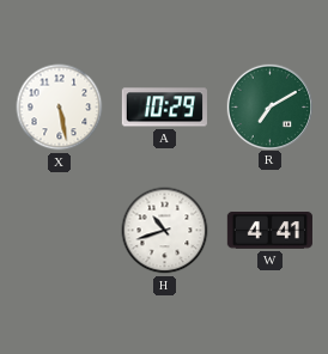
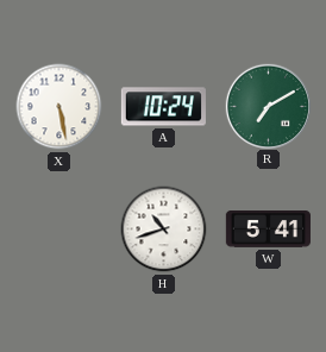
A: 10:29 -> 10:24
W: 4:41 -> 5:41
